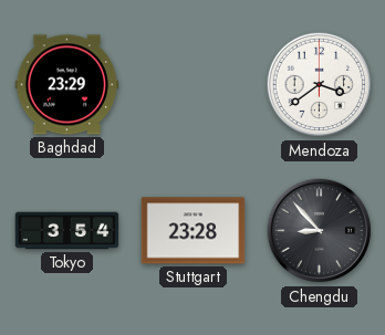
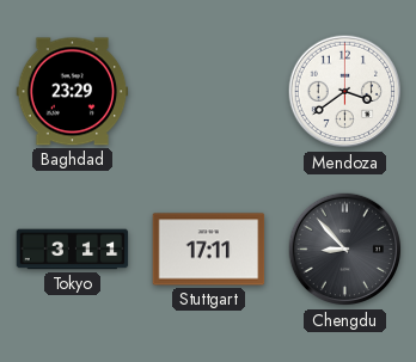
Tokyo: 3:54 -> 3:11
Stuttgart: 23:28 -> 17:11
